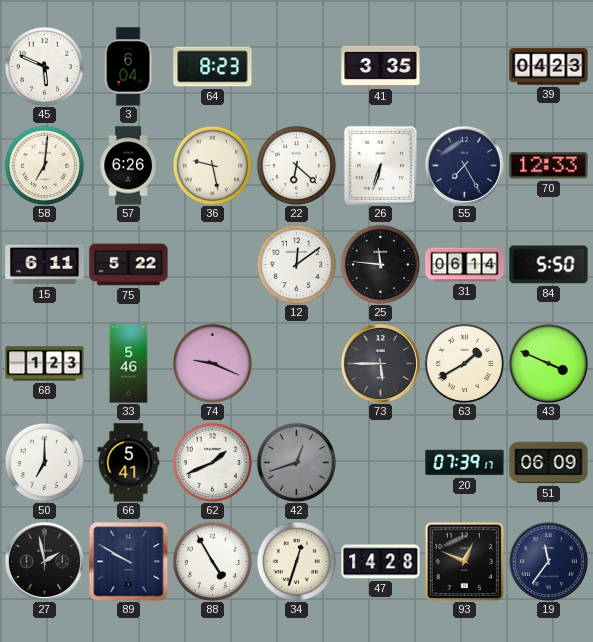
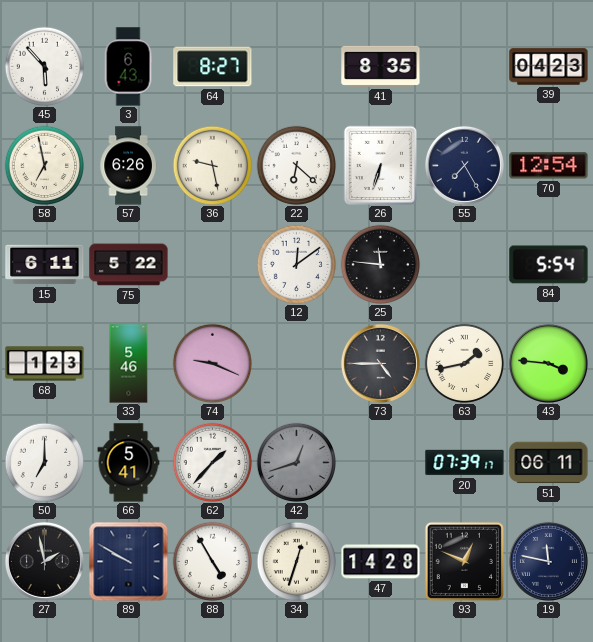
45: 5:49 -> 5:53
3: 6:04 -> 6:43
64: 8:23 -> 8:27
41: 3:35 -> 8:35
58: 7:01 -> 6:58
70: 12:33 -> 12:54
31: 06:14 -> none
84: 5:50 -> 5:54
73: 5:45 -> 4:45
63: 1:40 -> 1:43
43: 3:49 -> 3:46
62: 1:41 -> 1:37
51: 06:09 -> 06:11
19: 11:36 -> 11:47
